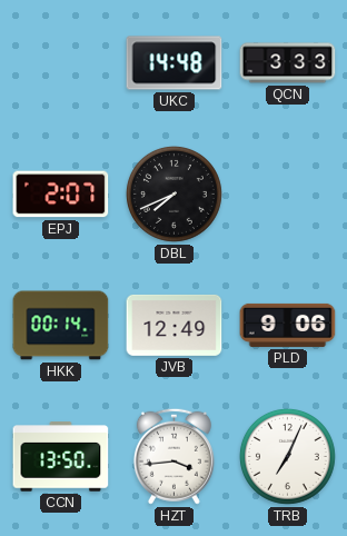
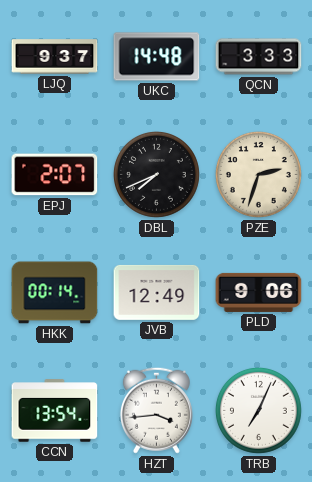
LJQ: none -> 9:37
PZE: none -> 2:33
CCN: 13:50 -> 13:54
